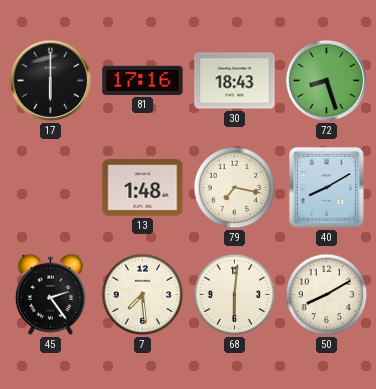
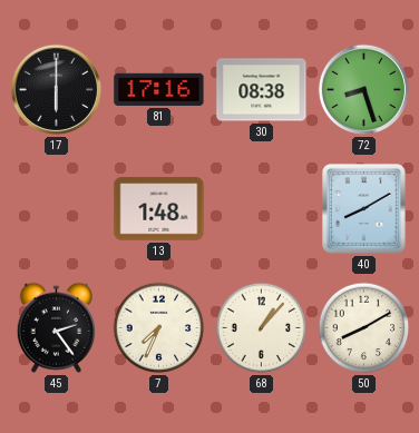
30: 18:43 -> 08:38
79: 7:17 -> none
7: 7:29 -> 7:34
68: 6:01 -> 1:07
